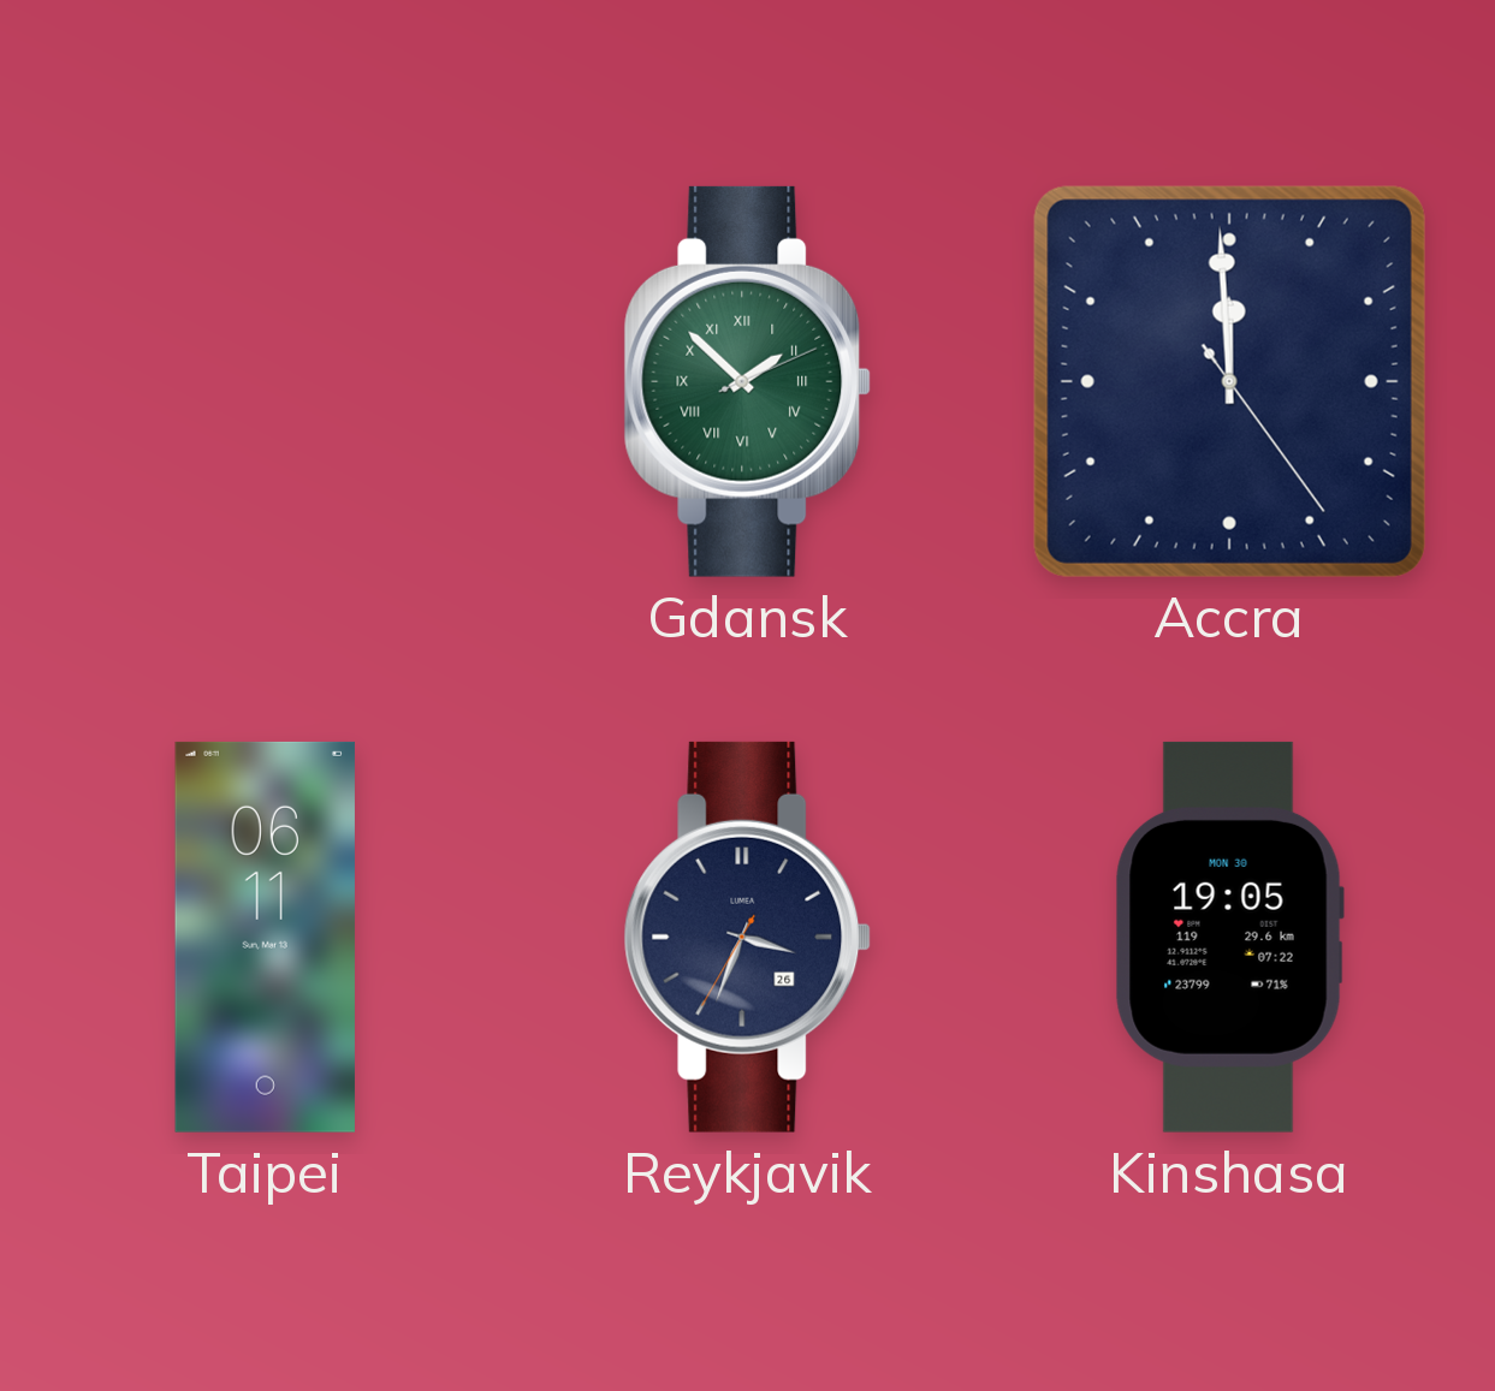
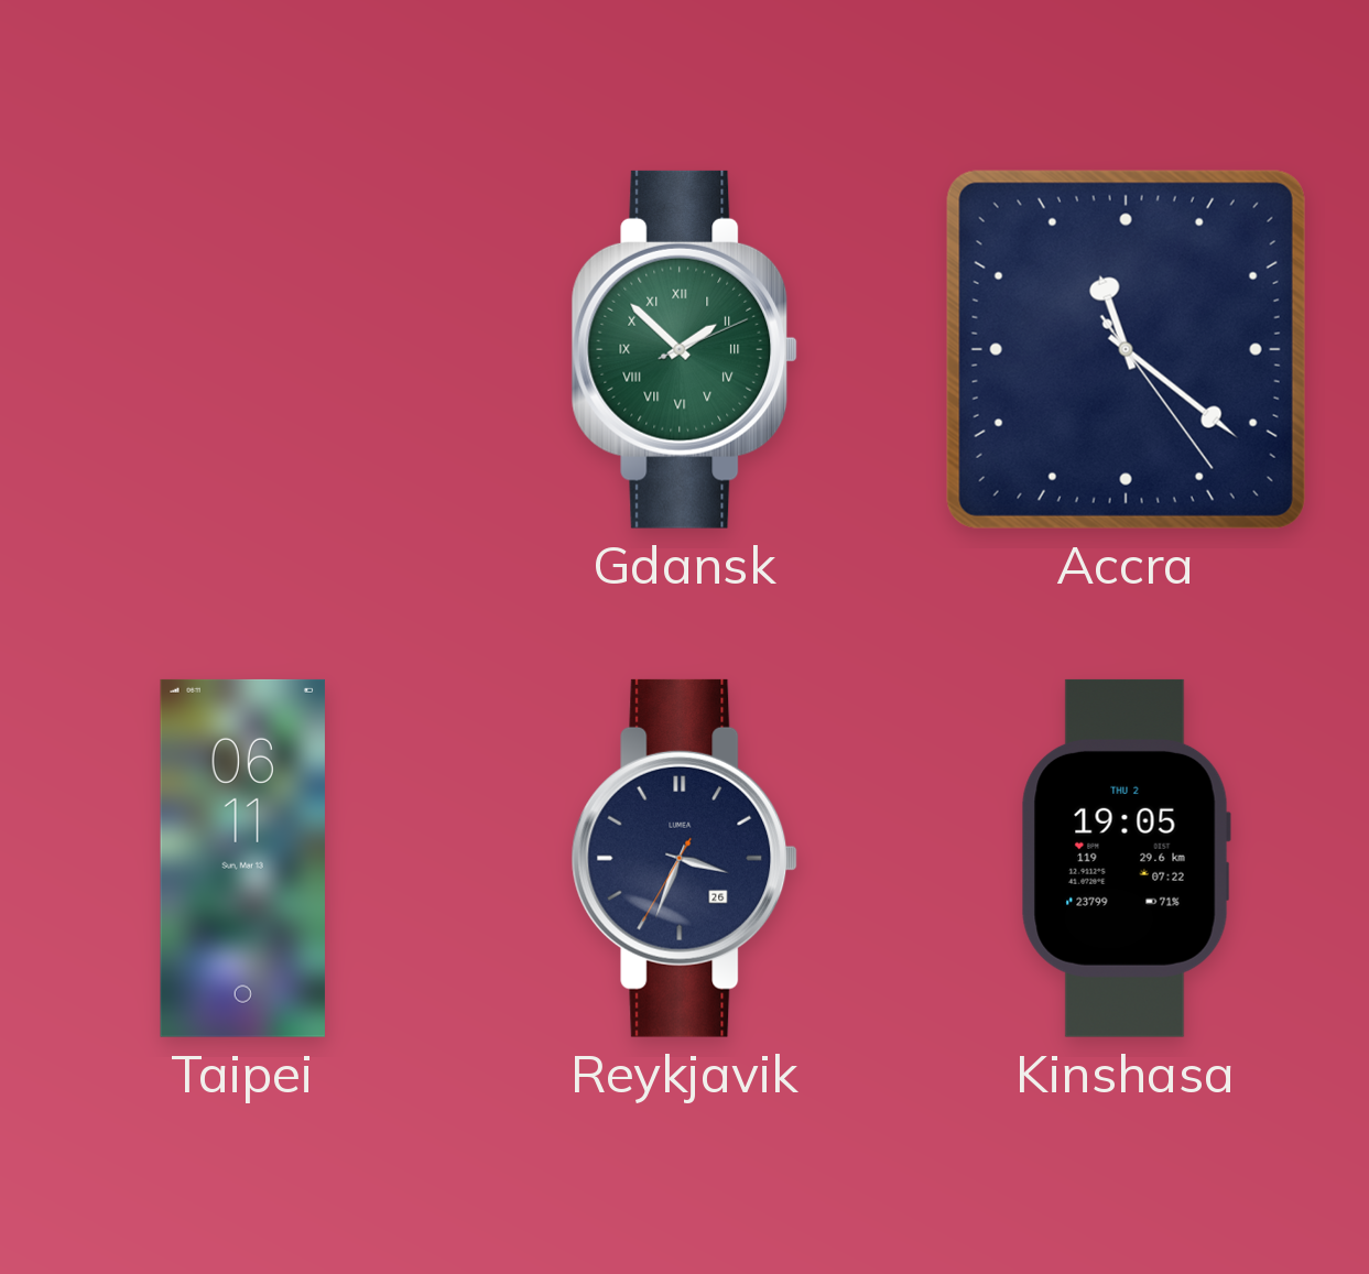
Accra: 11:59 -> 11:21
Kinshasa date: MON 30 -> THU 2
